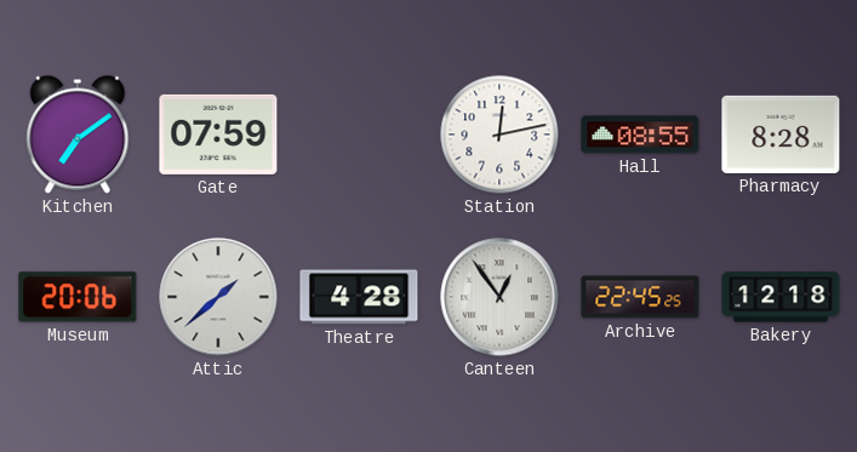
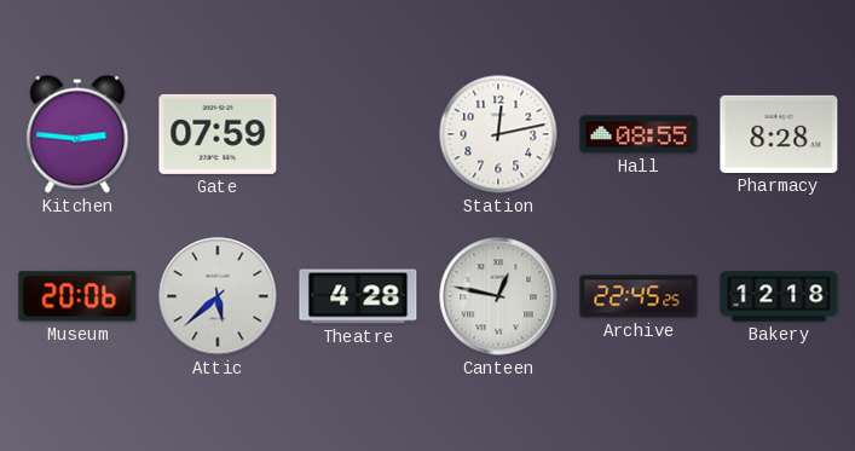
Kitchen: 7:09 -> 2:46
Attic: 1:38 -> 5:38
Canteen: 12:54 -> 12:47
